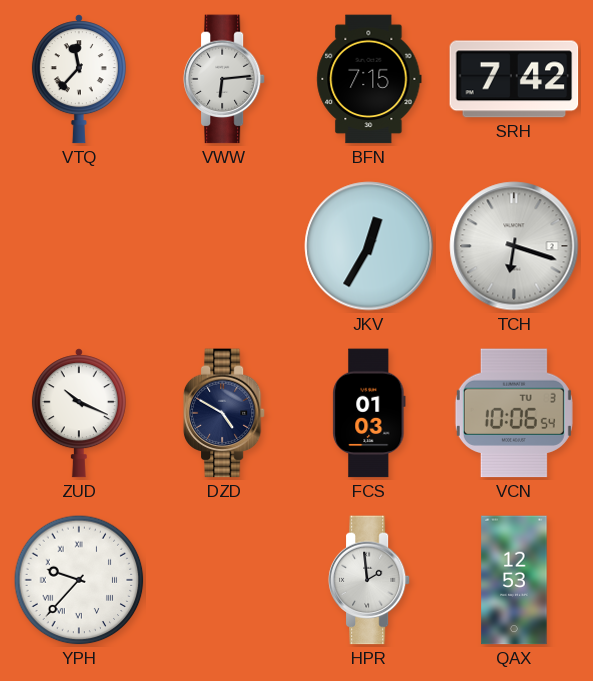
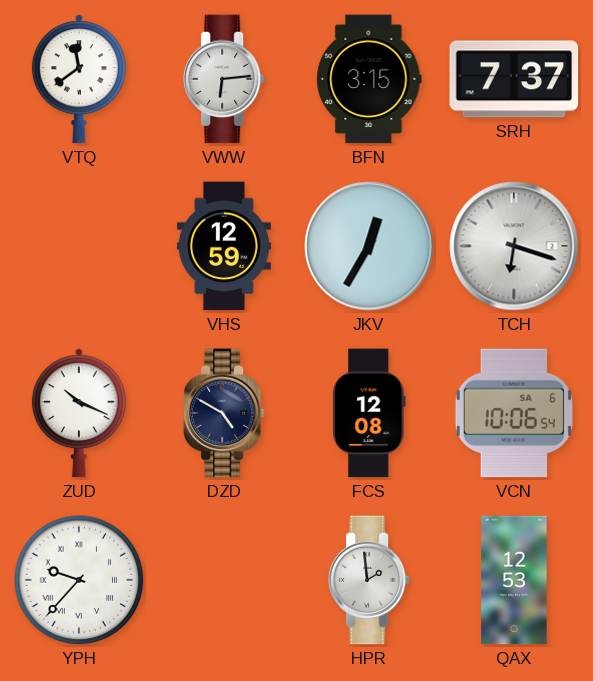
VTQ: 11:37 -> 11:39
BFN: 7:15 -> 3:15
SRH: 7:42 -> 7:37
VHS: none -> 12:59
FCS: 01:03 -> 12:08
VCN date: TU 3 -> SA 6
